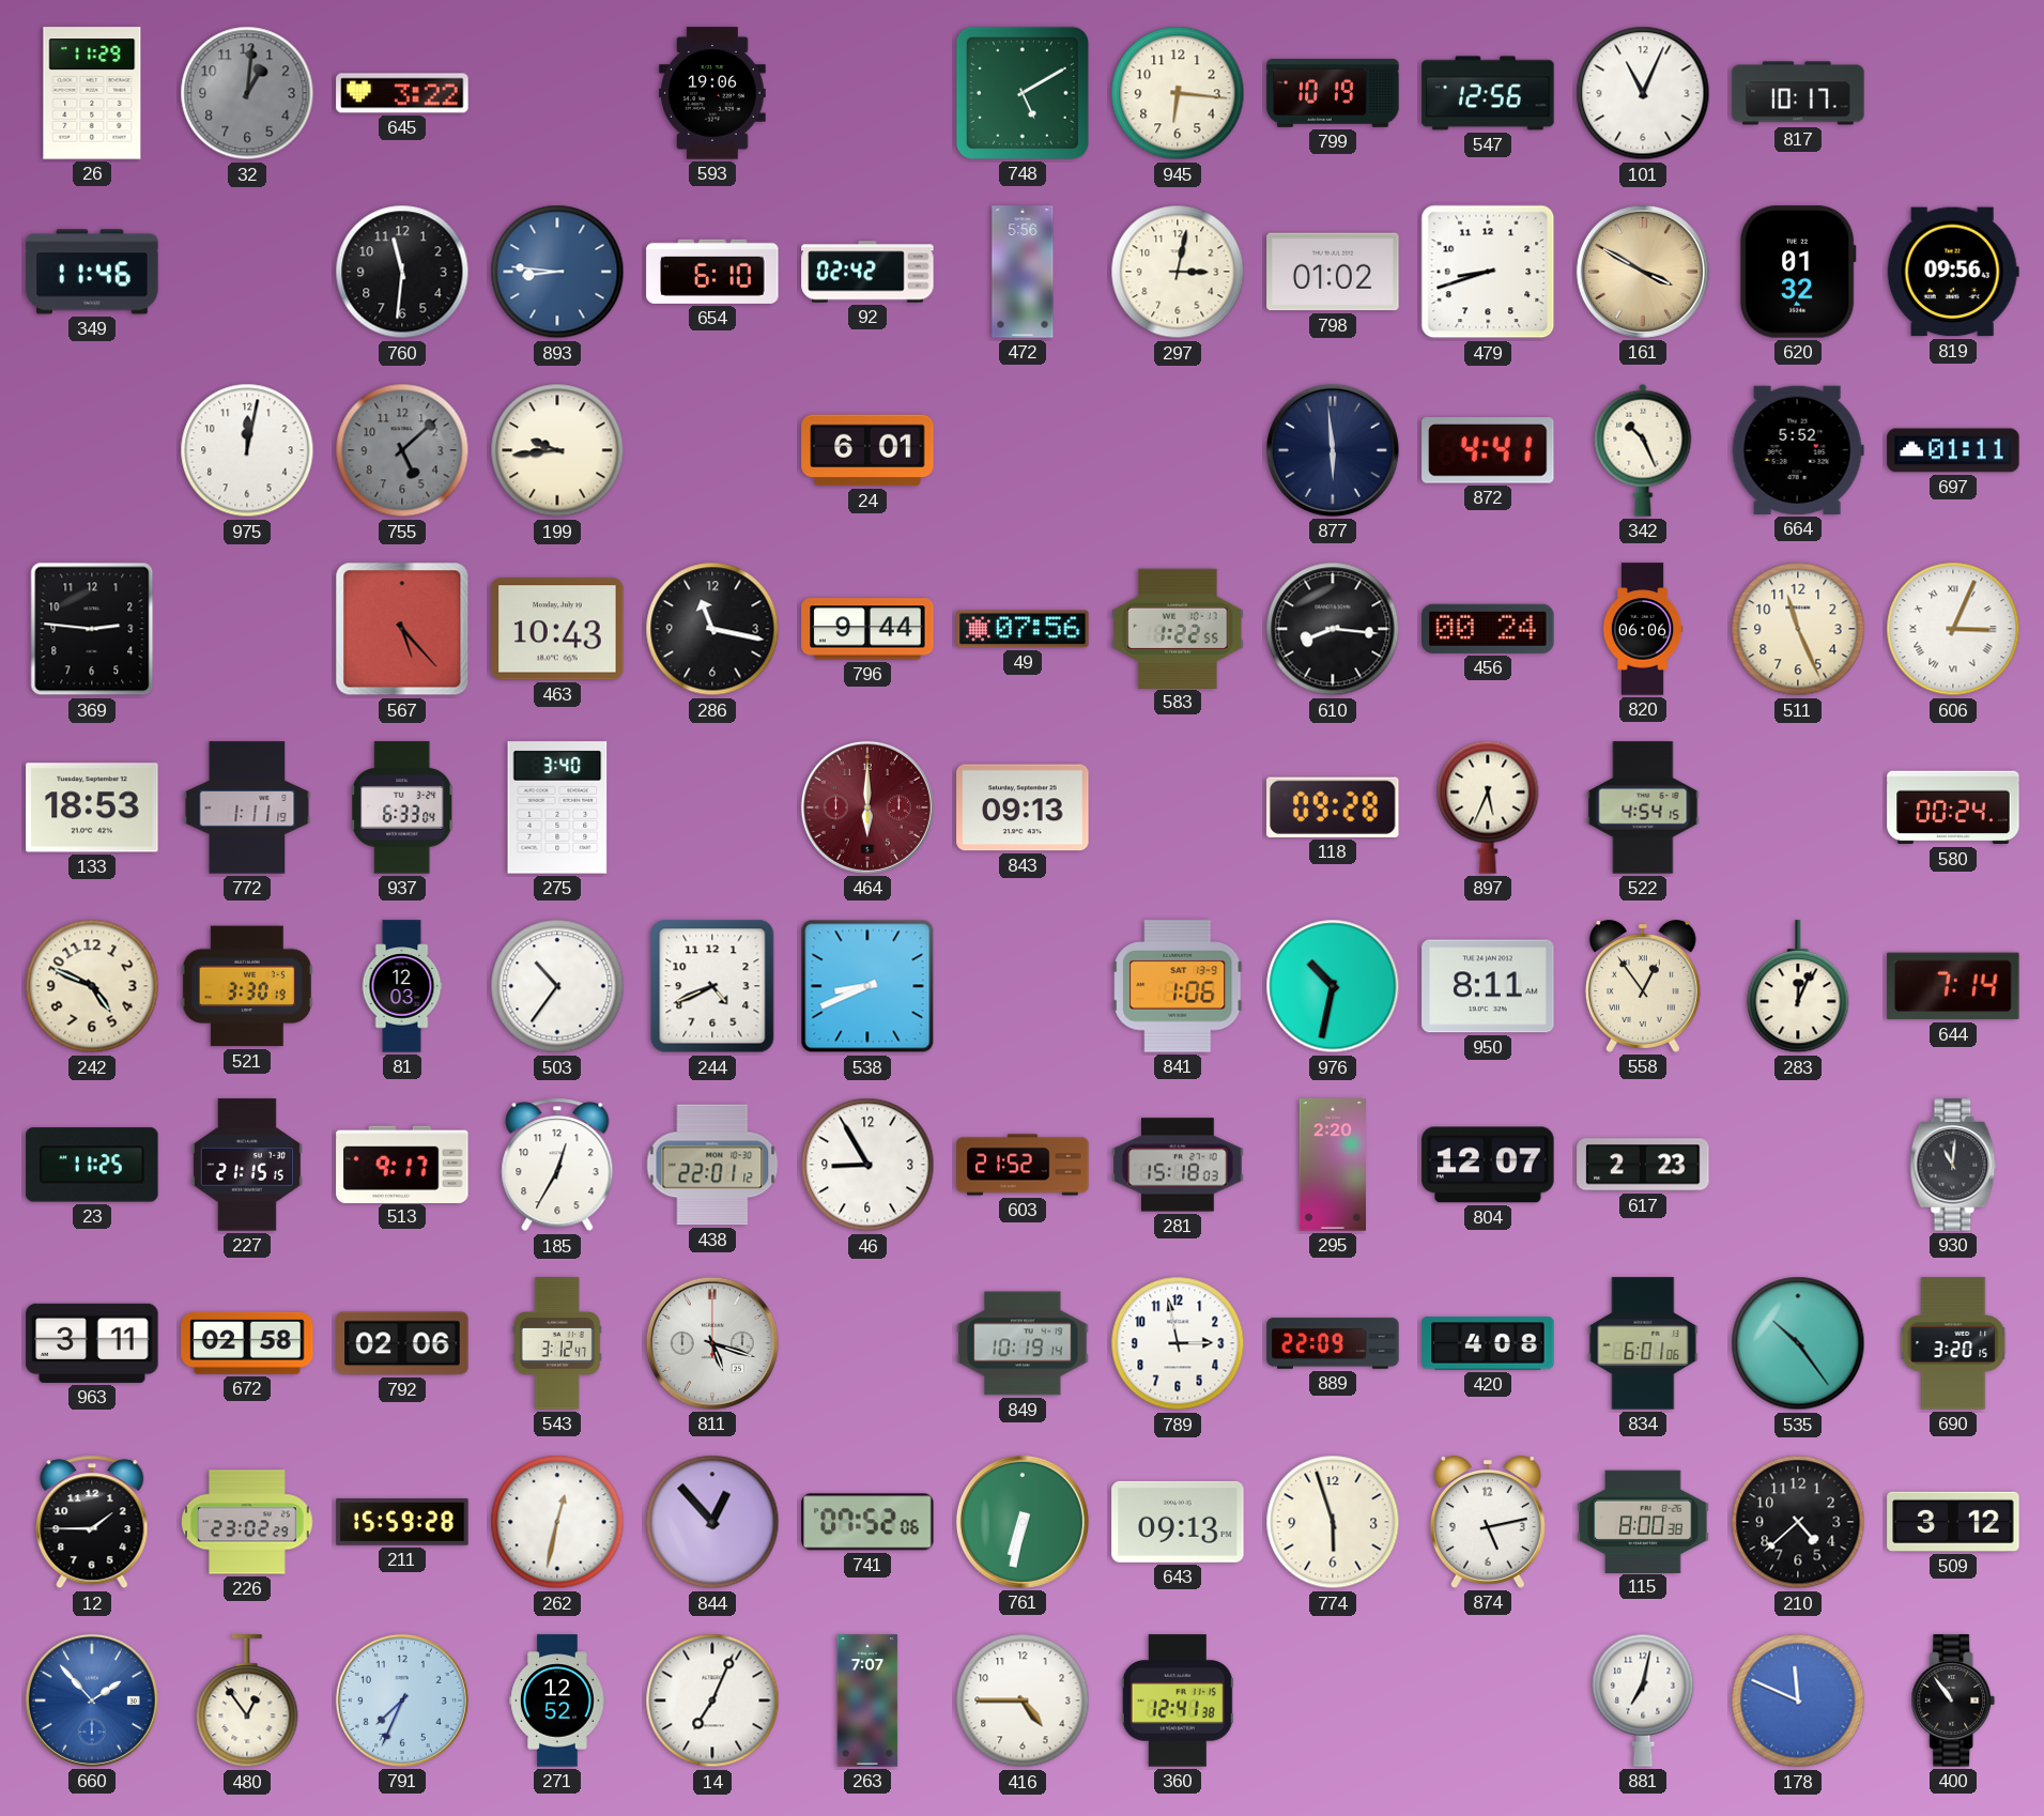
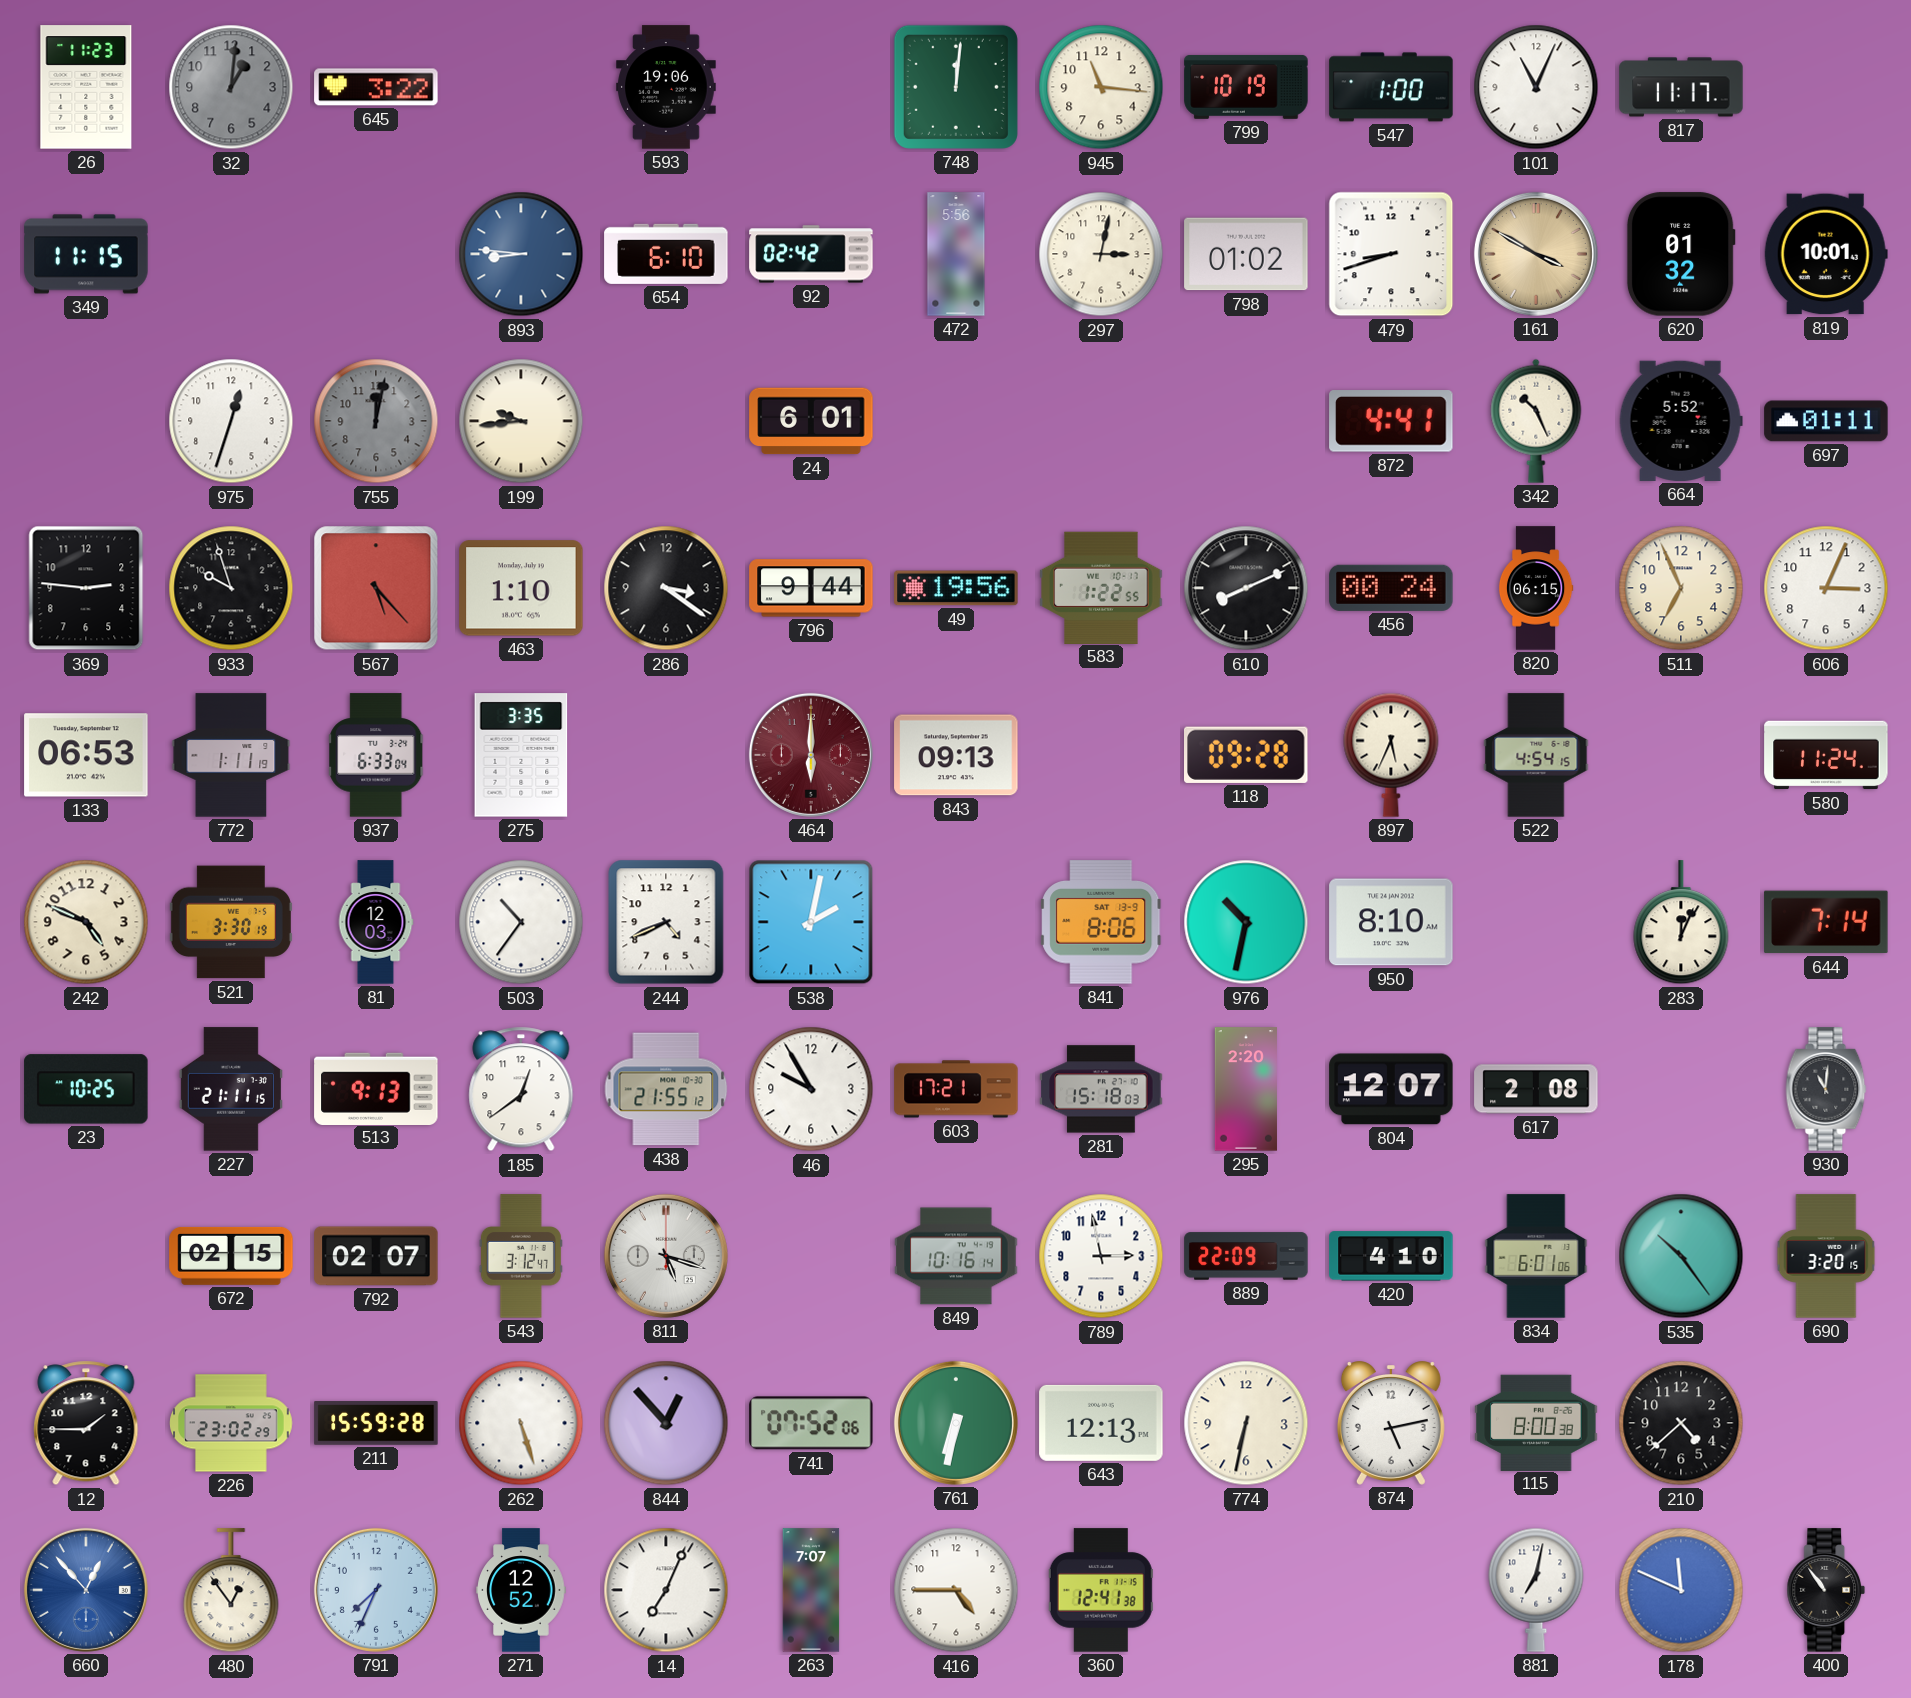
26: 11:29 -> 11:23
748: 5:10 -> 12:01
945: 6:16 -> 11:16
547: 12:56 -> 1:00
817: 10:17 -> 11:17
349: 11:46 -> 11:15
760: 11:31 -> none
819: 09:56 -> 10:01
975: 12:02 -> 12:33
755: 5:08 -> 12:02
877: 5:59 -> none
933: none -> 9:57
463: 10:43 -> 1:10
286: 11:17 -> 3:21
49: 07:56 -> 19:56
610: 8:16 -> 8:11
820: 06:06 -> 06:15
511: 11:26 -> 6:56
606 numerals: Roman -> Arabic
133: 18:53 -> 06:53
275: 3:40 -> 3:35
580: 00:24 -> 11:24
538: 8:41 -> 2:02
841: 1:06 -> 8:06
950: 8:11 -> 8:10
558: 12:54 -> none
23: 11:25 -> 10:25
227: 21:15 -> 21:11
513: 9:17 -> 9:13
185: 12:35 -> 12:39
438: 22:01 -> 21:55
46: 8:55 -> 9:55
603: 21:52 -> 17:21
617: 2:23 -> 2:08
963: 3:11 -> none
672: 02:58 -> 02:15
792: 02:06 -> 02:07
849: 10:19 -> 10:16
420: 4:08 -> 4:10
262: 12:32 -> 5:27
643: 09:13 -> 12:13
774: 5:57 -> 6:32
509: 3:12 -> none
660: 1:53 -> 12:53
